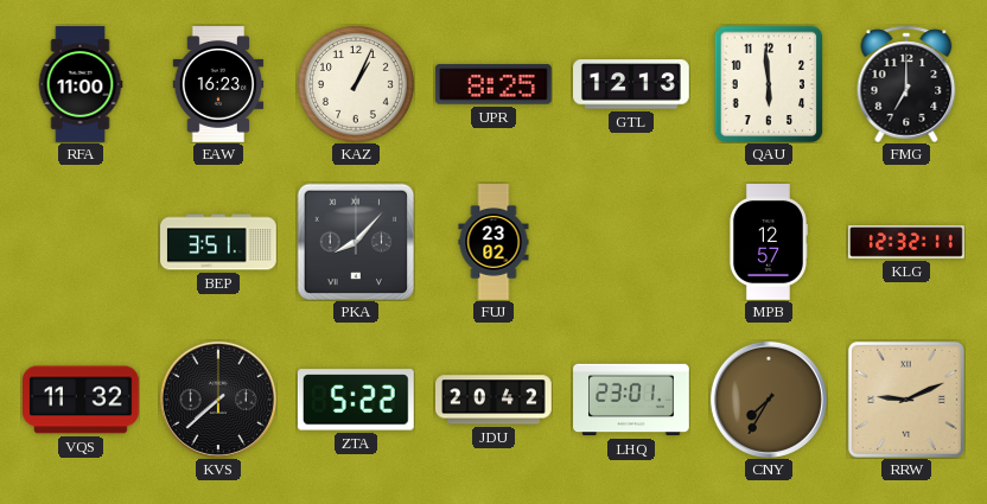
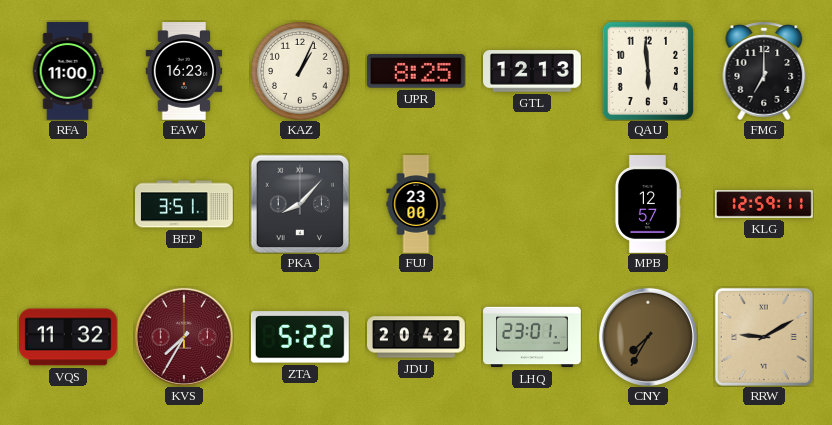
FUJ: 23:02 -> 23:00
KLG: 12:32 -> 12:59
KVS: 7:38 -> 7:35
KVS dial: black -> burgundy
RRW: 9:11 -> 9:10
